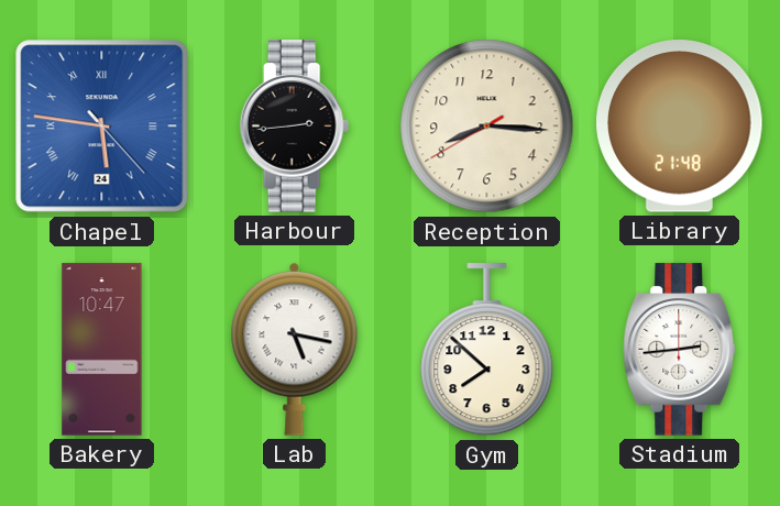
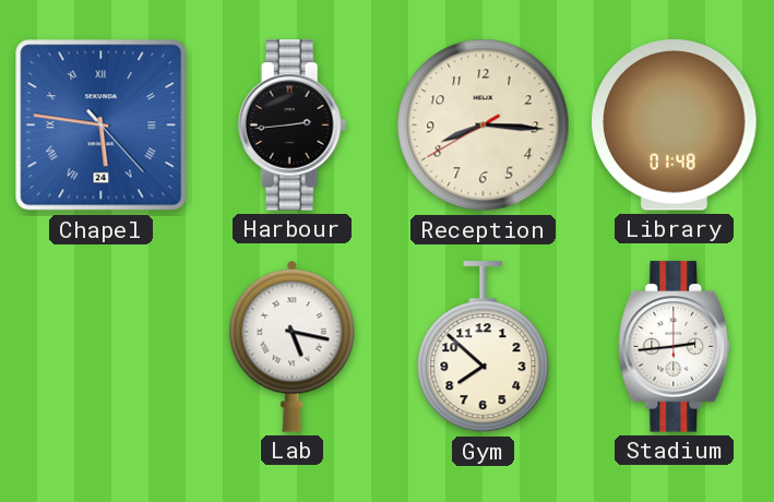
Library: 21:48 -> 01:48
Bakery: 10:47 -> none
